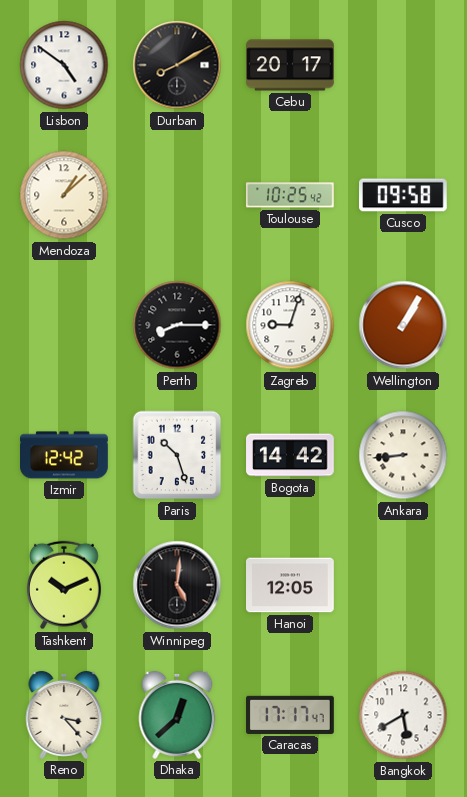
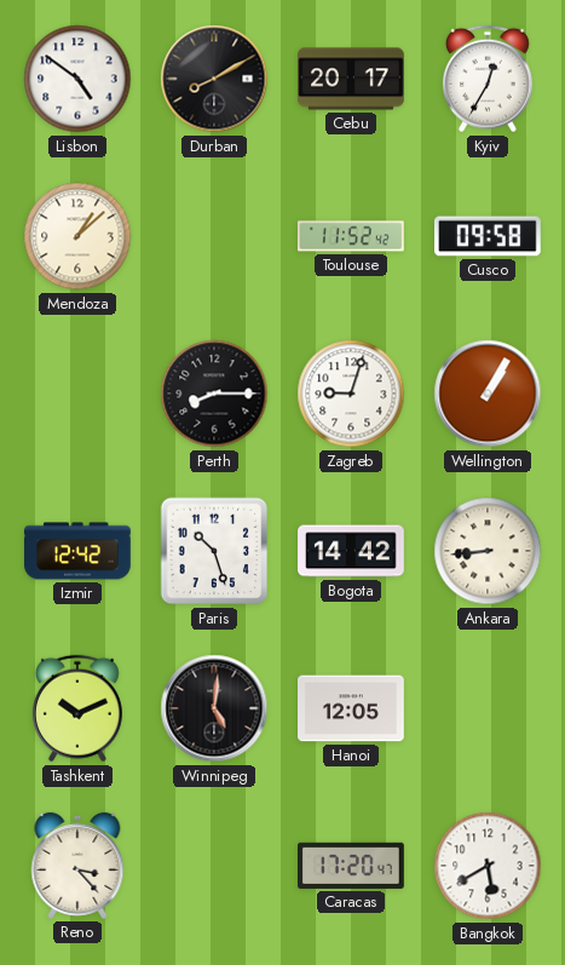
Kyiv: none -> 12:35
Toulouse: 10:25 -> 11:52
Dhaka: 12:38 -> none
Caracas: 17:17 -> 17:20
